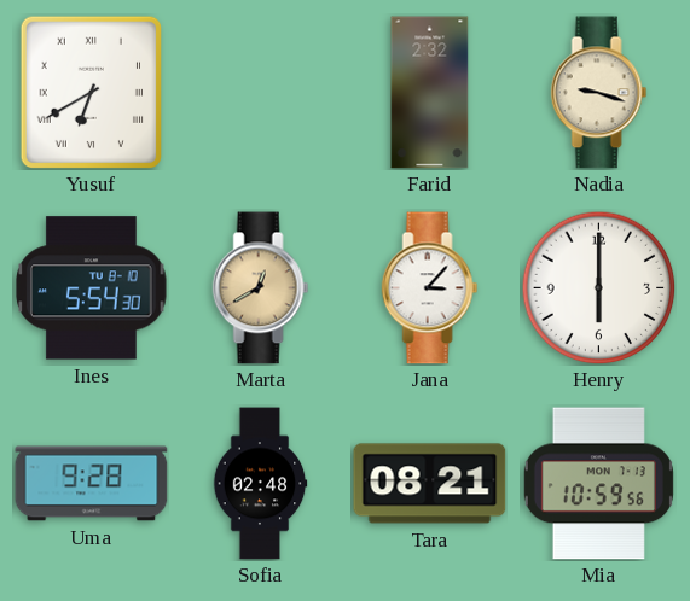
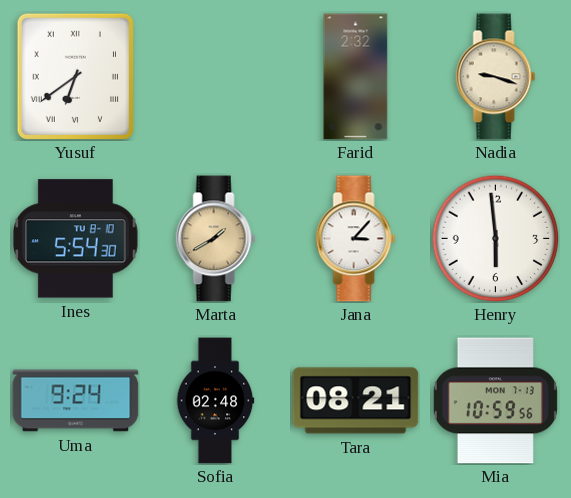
Yusuf: 6:40 -> 6:39
Marta: 12:40 -> 1:40
Henry: 6:00 -> 5:59
Uma: 9:28 -> 9:24
